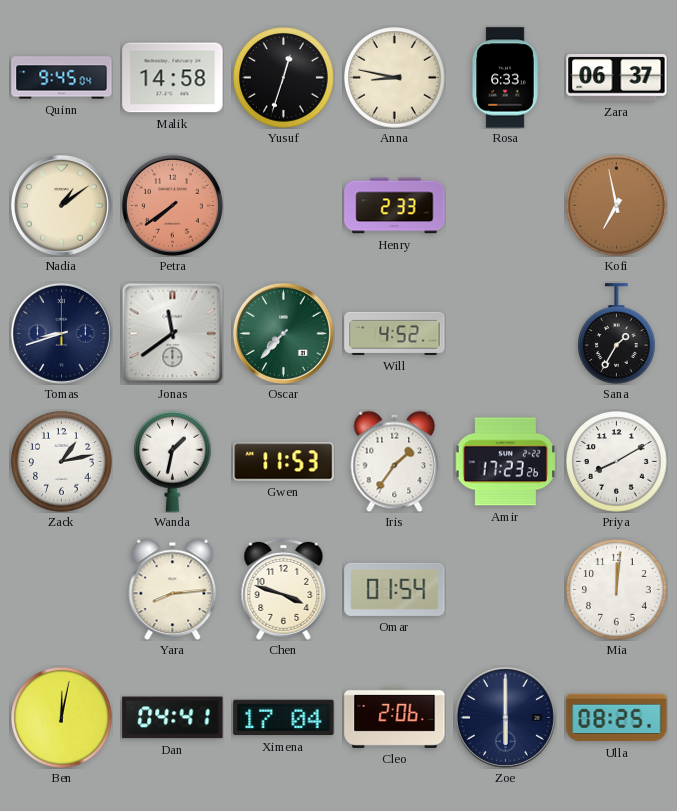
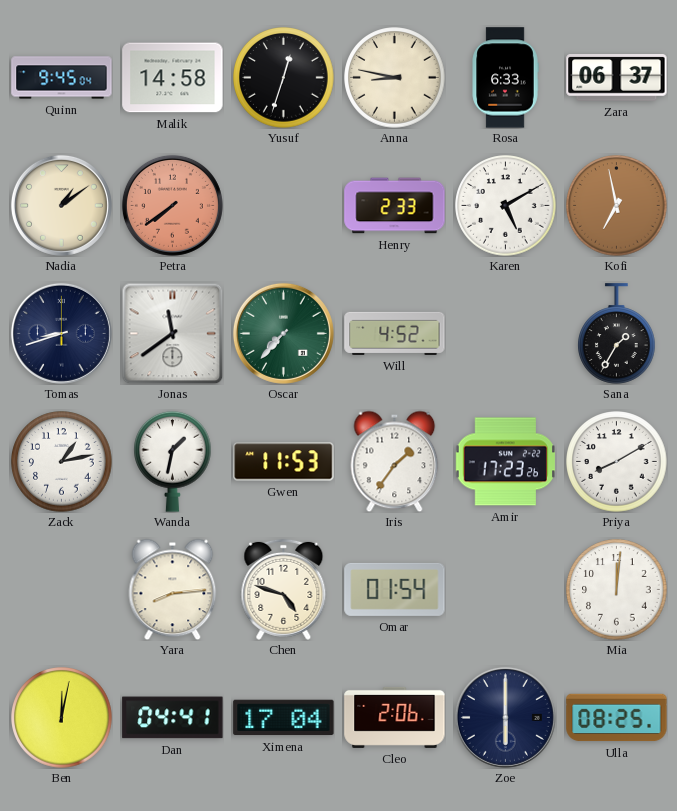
Karen: none -> 5:10
Chen: 3:48 -> 4:48
